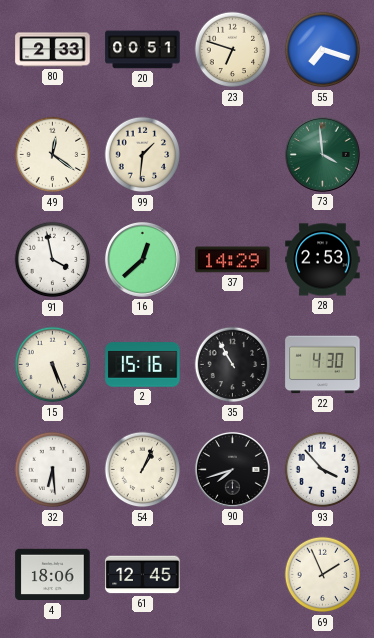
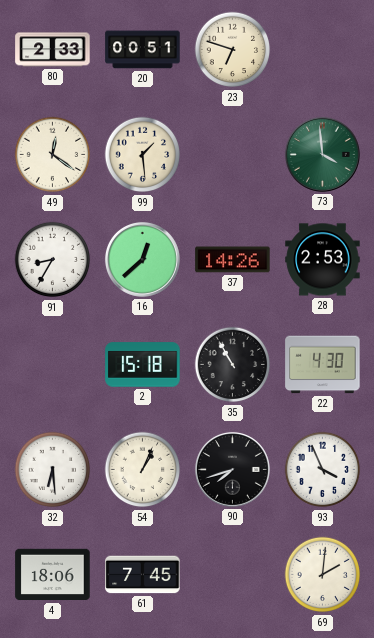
55: 7:18 -> none
99: 1:31 -> 1:29
91: 3:58 -> 8:35
37: 14:29 -> 14:26
15: 5:26 -> none
2: 15:16 -> 15:18
93: 3:53 -> 3:56
61: 12:45 -> 7:45
69: 1:56 -> 2:01
